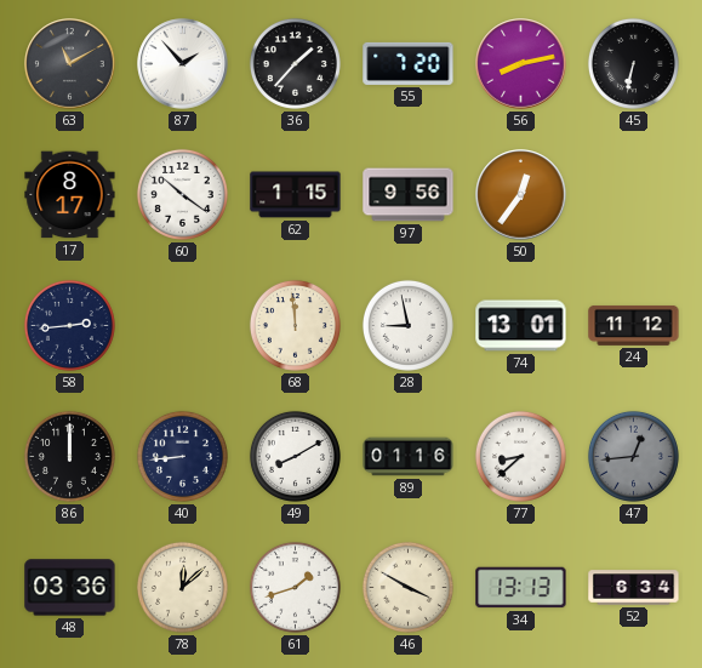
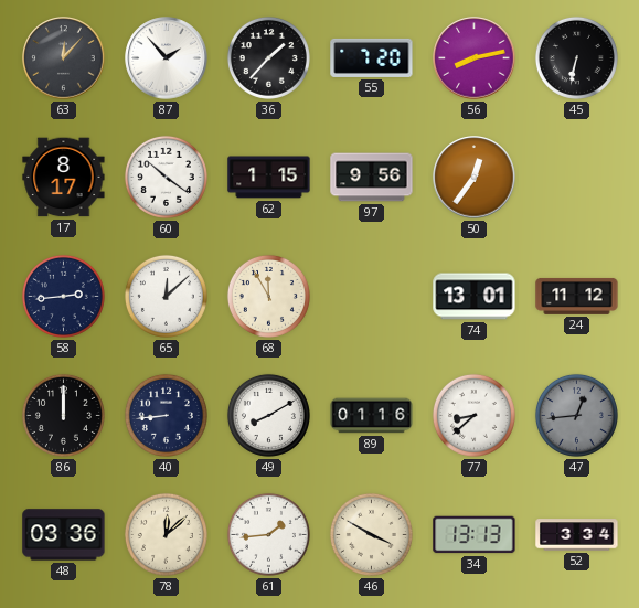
63: 11:10 -> 12:07
65: none -> 12:08
68: 11:59 -> 11:55
28: 8:58 -> none
61: 1:42 -> 1:44
52: 6:34 -> 3:34
